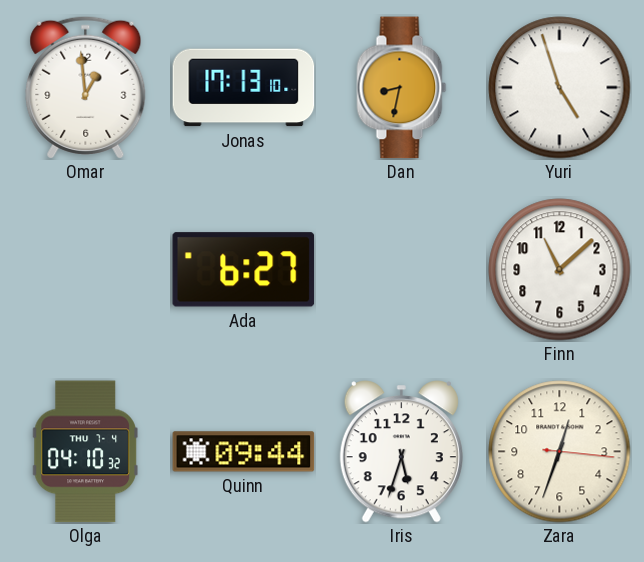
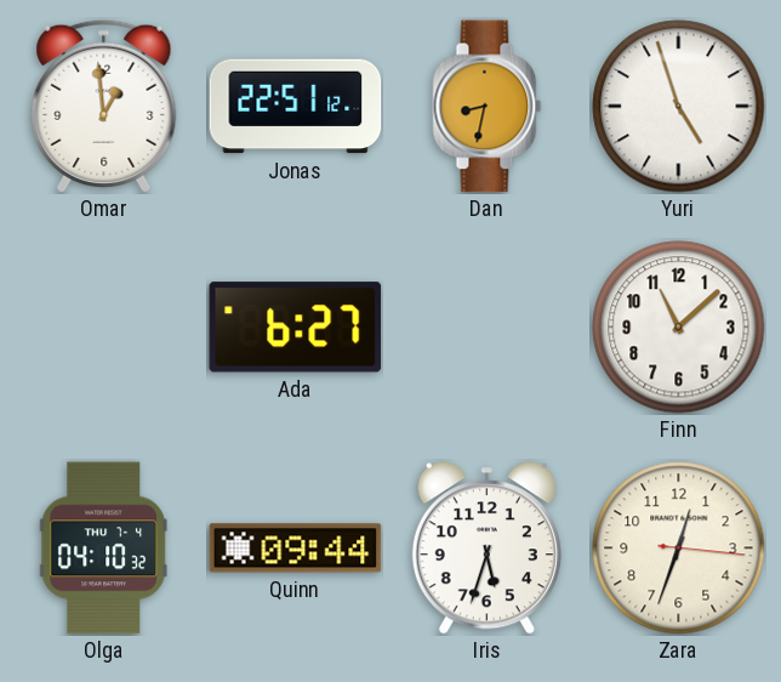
Jonas: 17:13 -> 22:51
